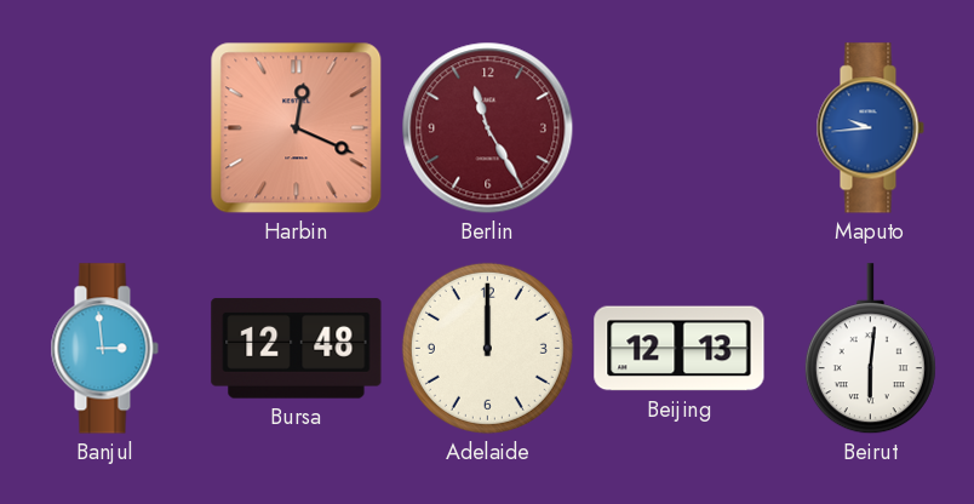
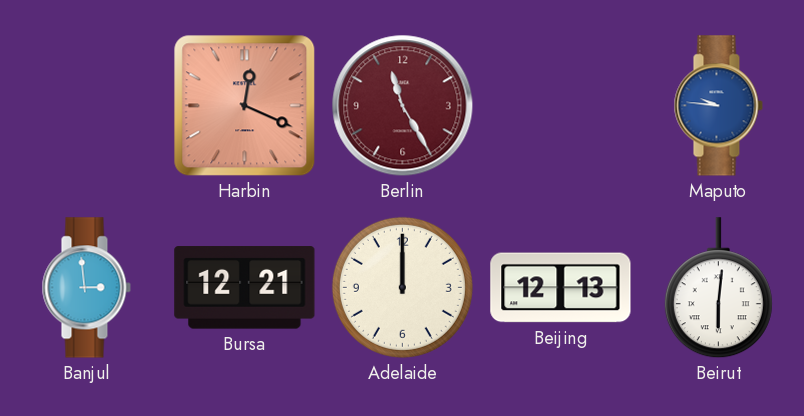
Maputo: 9:44 -> 9:46
Bursa: 12:48 -> 12:21
